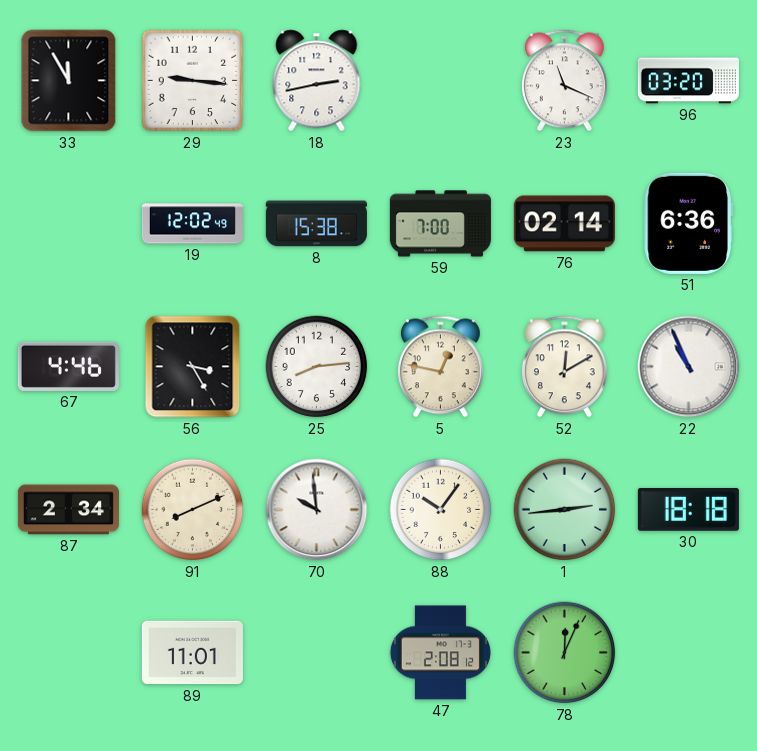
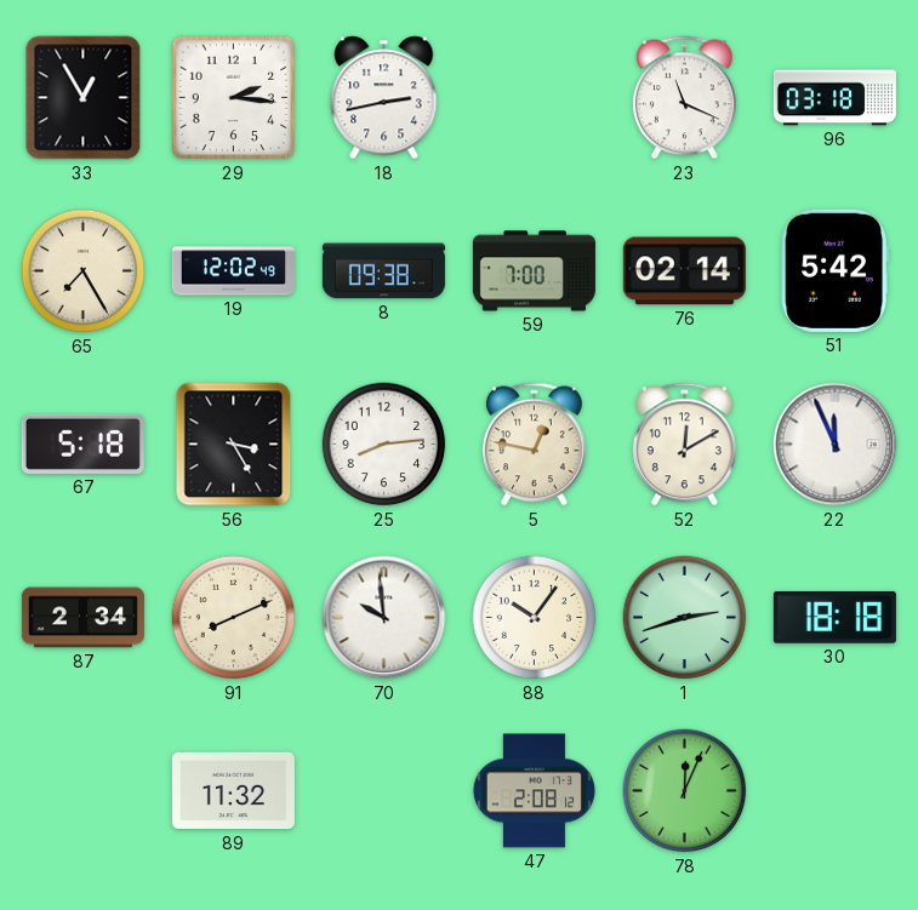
33: 11:55 -> 12:55
29: 9:16 -> 2:16
96: 03:20 -> 03:18
65: none -> 7:25
8: 15:38 -> 09:38
51: 6:36 -> 5:42
67: 4:46 -> 5:18
22: 10:56 -> 11:56
1: 2:44 -> 2:42
89: 11:01 -> 11:32
